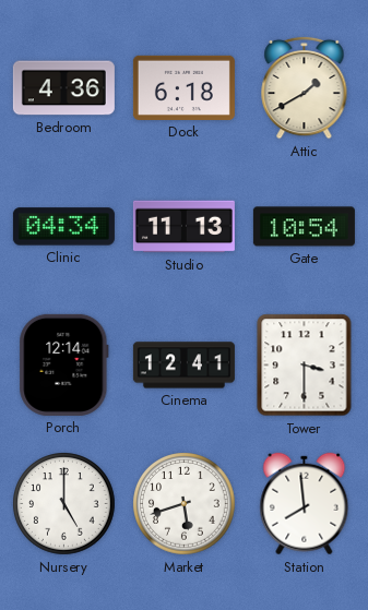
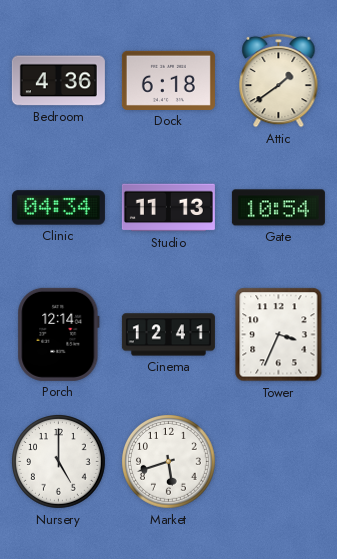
Attic: 1:40 -> 1:39
Tower: 3:30 -> 3:34
Station: 7:59 -> none
